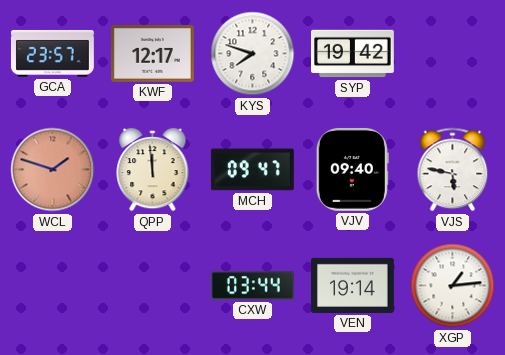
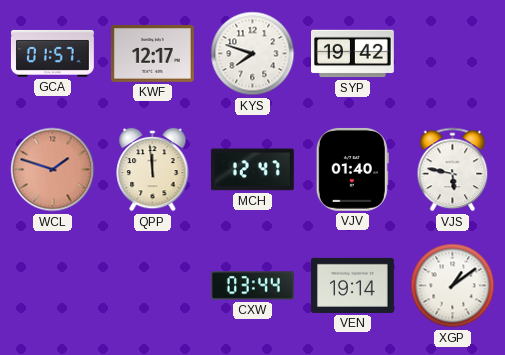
GCA: 23:57 -> 01:57
MCH: 09:47 -> 12:47
VJV: 09:40 -> 01:40
XGP: 1:14 -> 1:09
